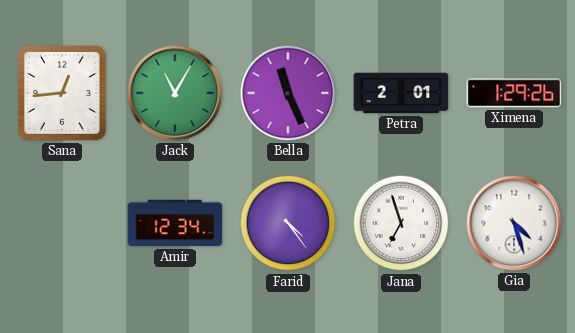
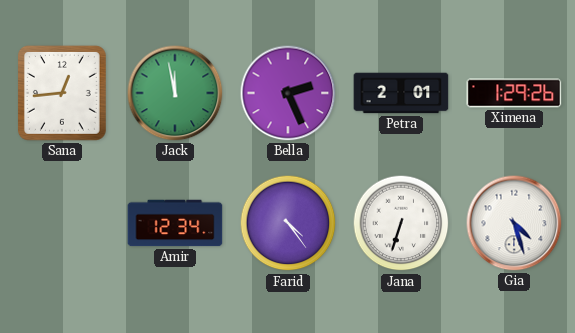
Jack: 11:05 -> 11:58
Bella: 11:26 -> 2:26
Jana: 6:57 -> 6:33
